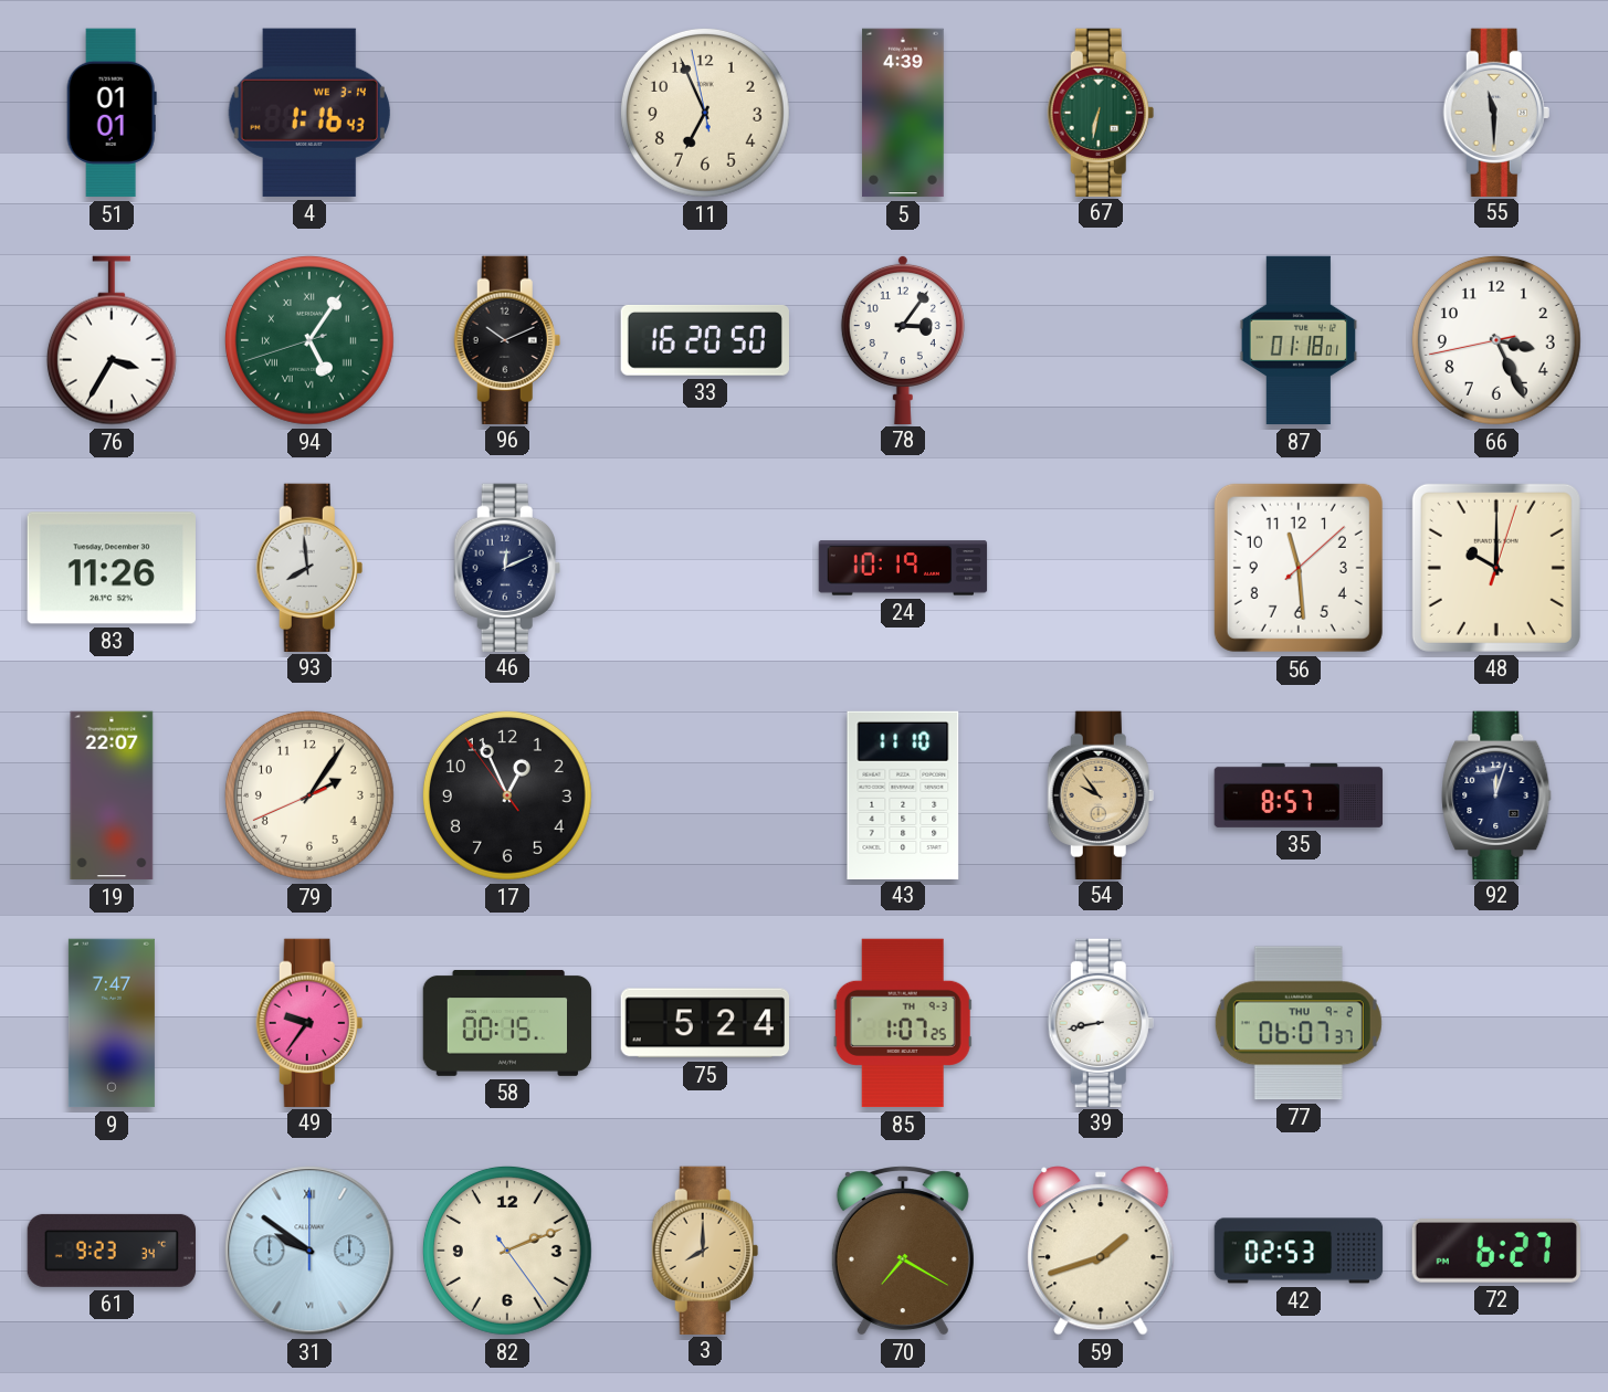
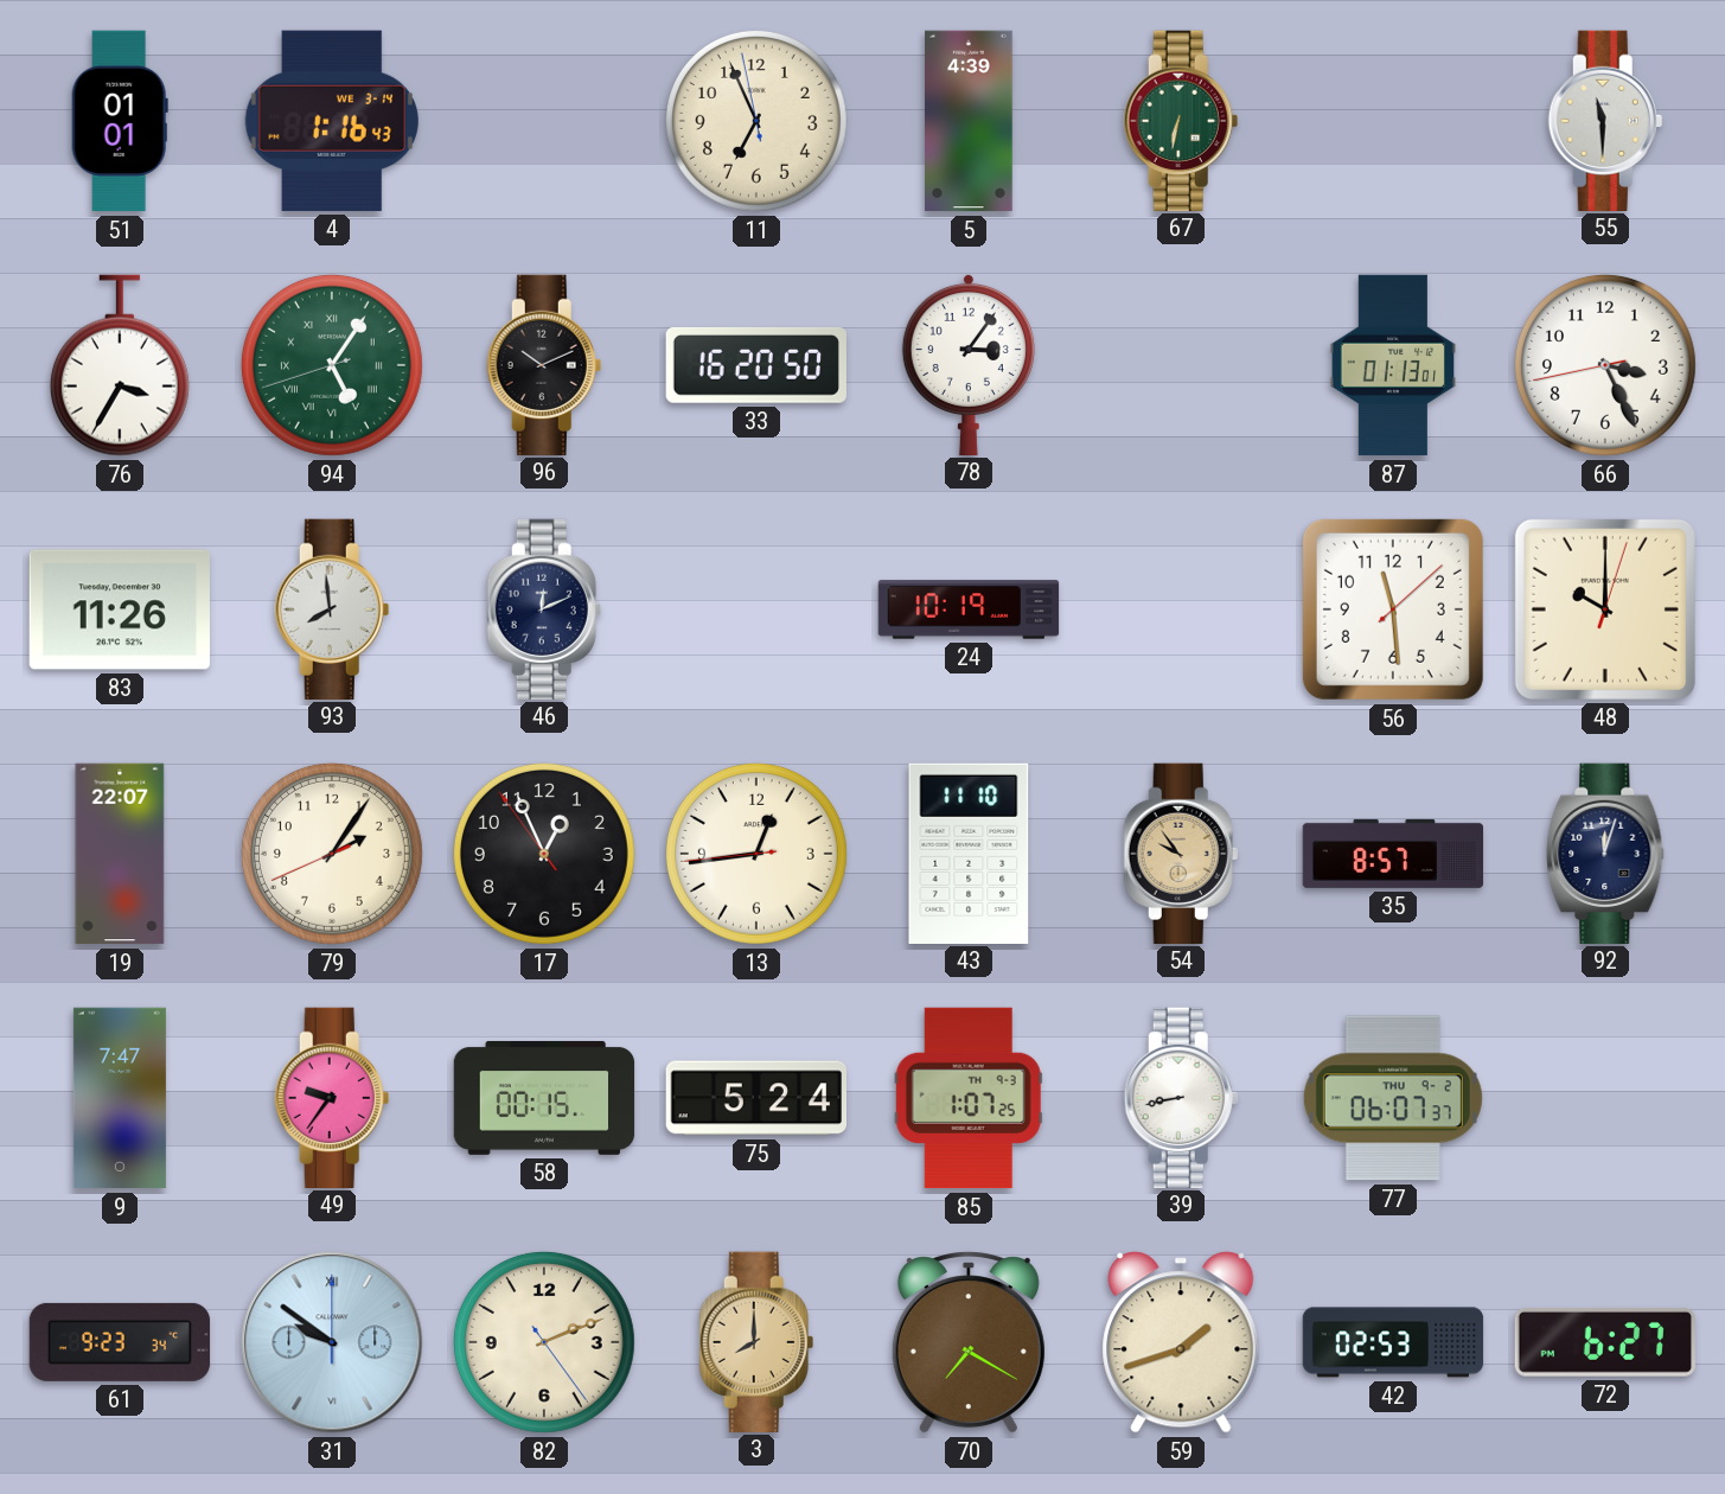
87: 01:18 -> 01:13
13: none -> 12:43
